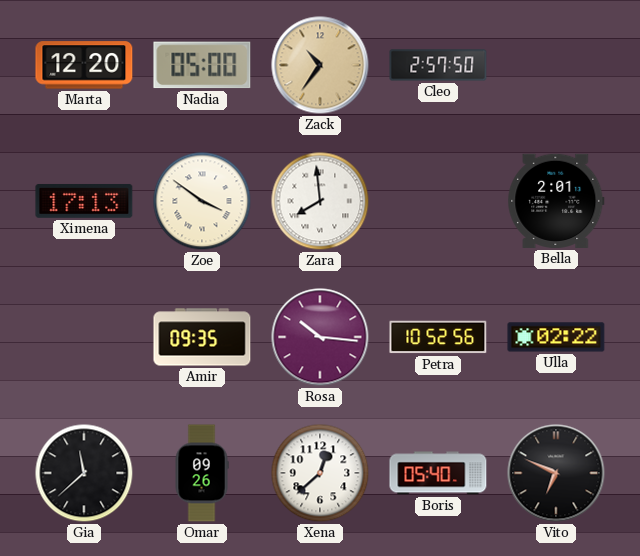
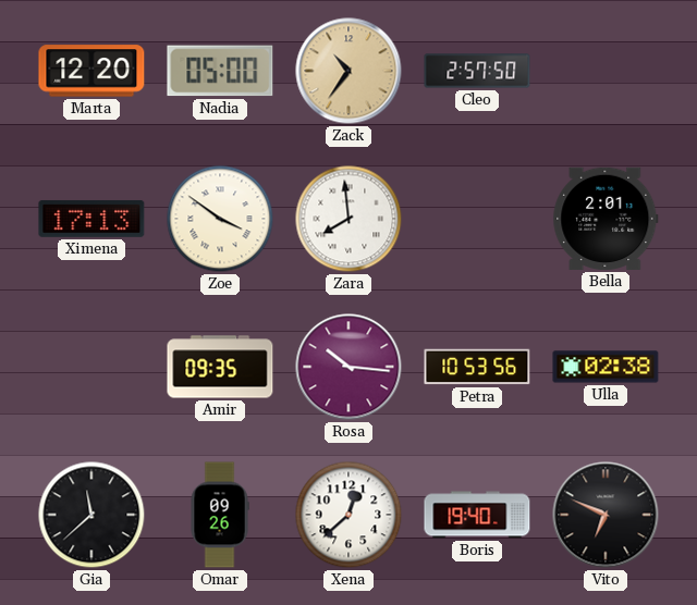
Petra: 10:52 -> 10:53
Ulla: 02:22 -> 02:38
Boris: 05:40 -> 19:40
